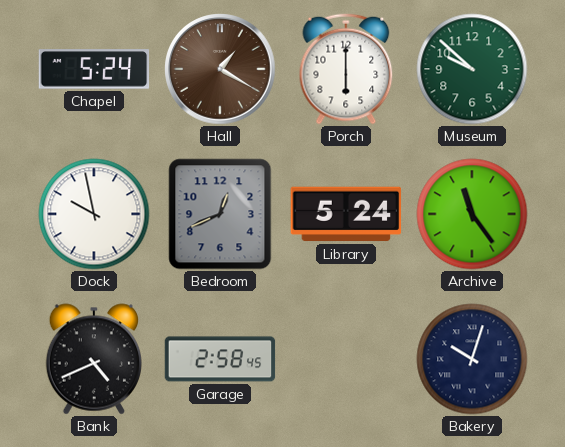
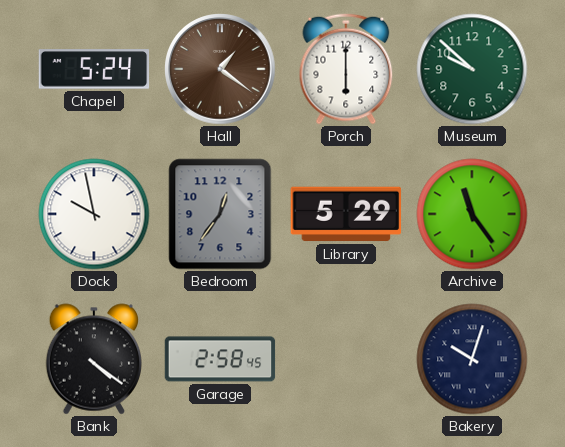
Hall: 1:20 -> 1:21
Bedroom: 12:41 -> 12:36
Library: 5:24 -> 5:29
Bank: 4:41 -> 4:21
